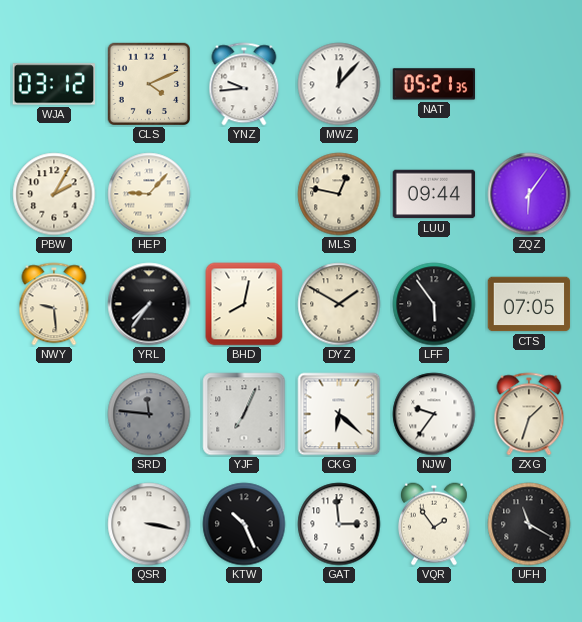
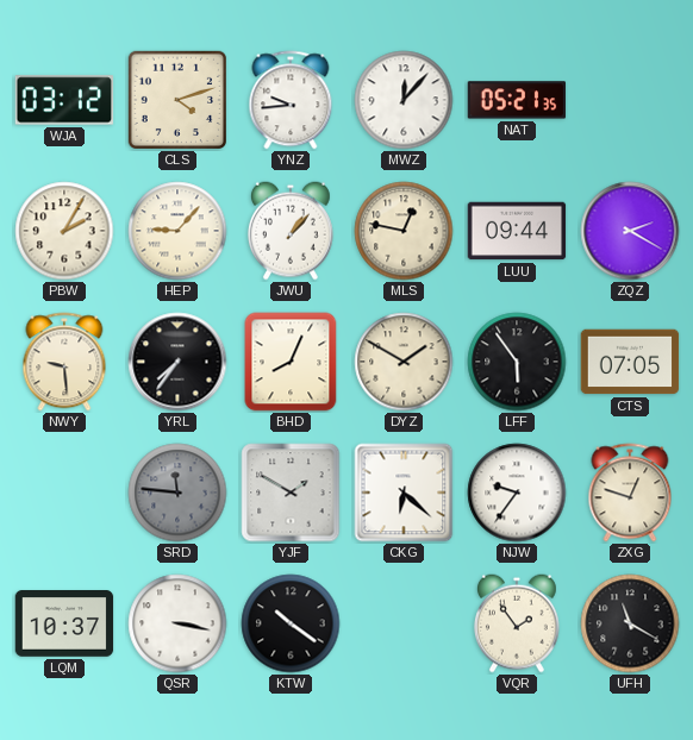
CLS: 4:11 -> 4:12
JWU: none -> 1:07
ZQZ: 6:06 -> 2:20
BHD: 8:02 -> 8:04
YJF: 7:04 -> 1:50
ZXG: 1:33 -> 12:48
LQM: none -> 10:37
KTW: 10:26 -> 10:21
GAT: 2:59 -> none
